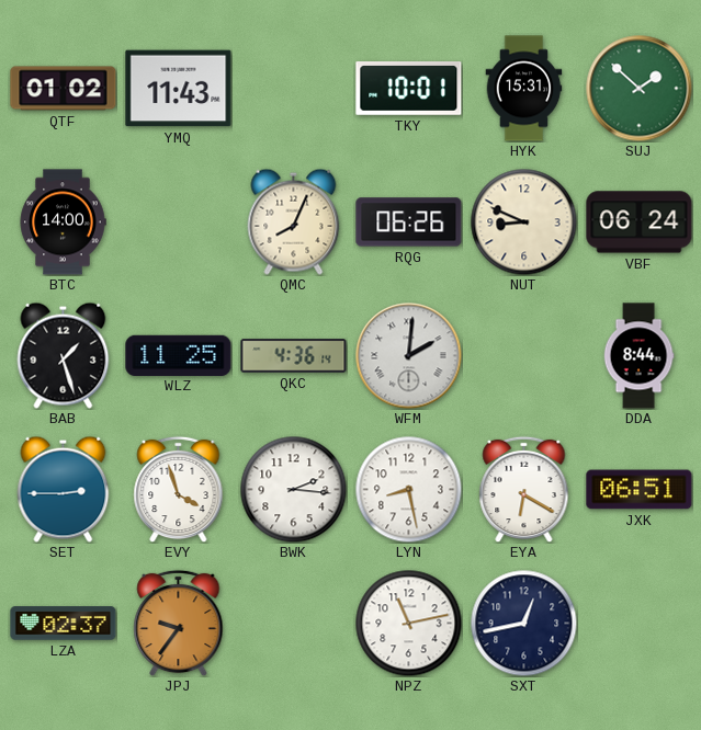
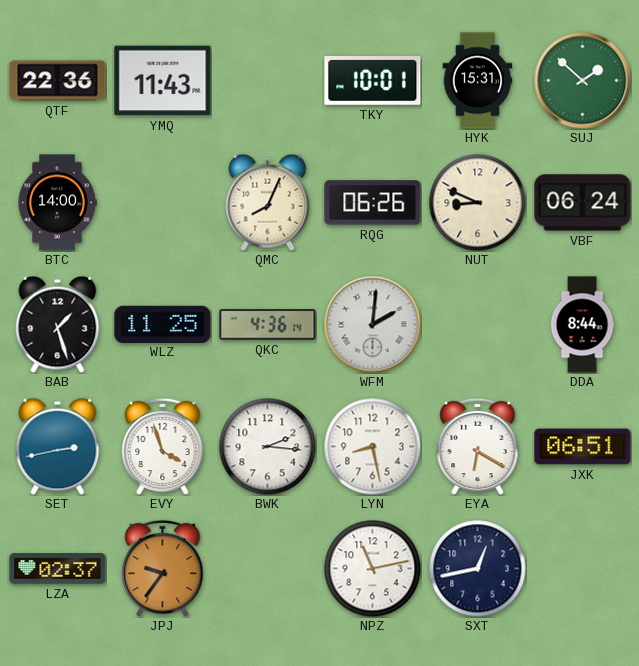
QTF: 01:02 -> 22:36
SET: 2:45 -> 2:43
